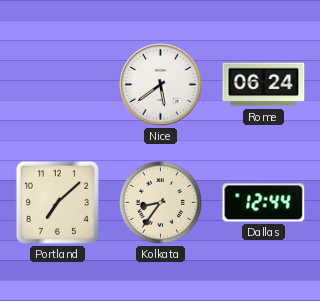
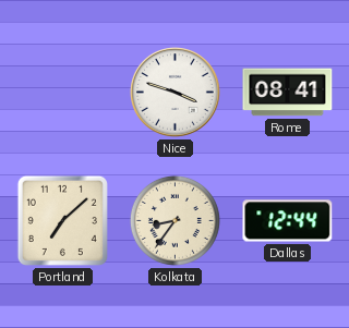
Nice: 5:39 -> 3:48
Rome: 06:24 -> 08:41
